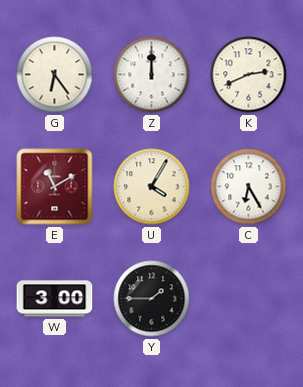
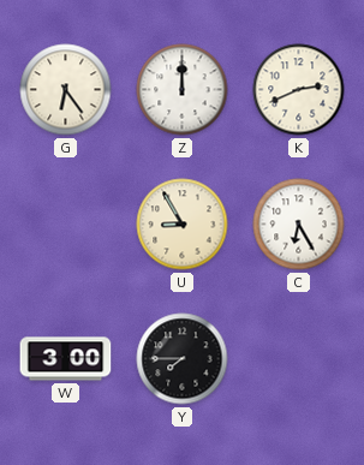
E: 11:10 -> none
U: 4:05 -> 8:55
Y: 1:45 -> 7:45
